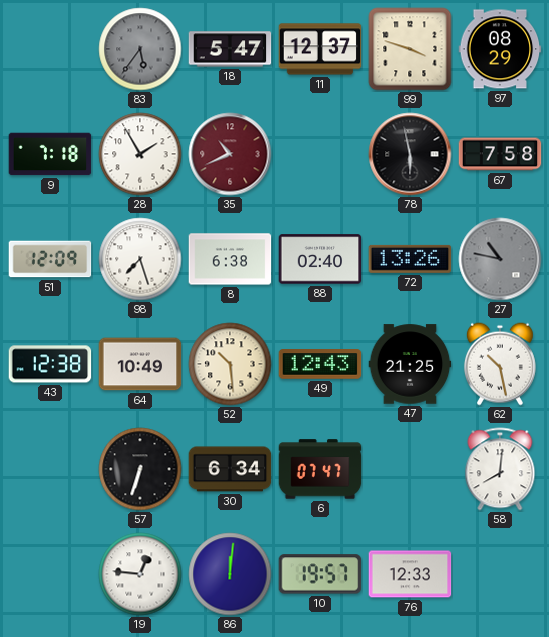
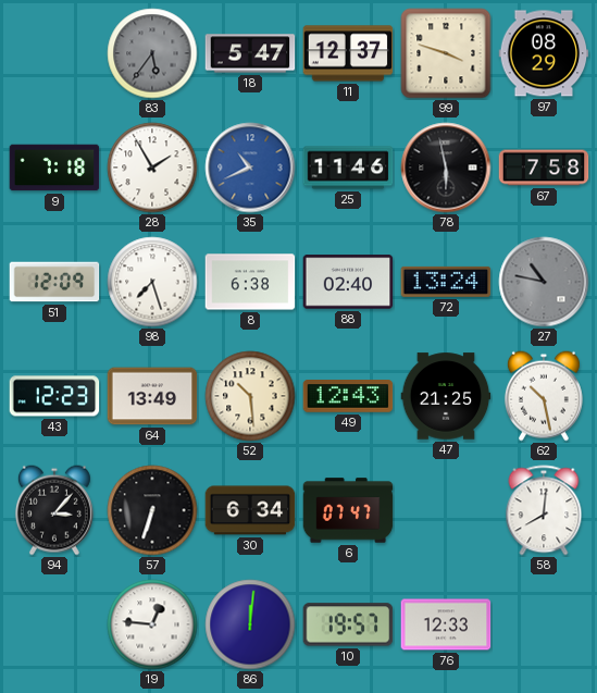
35 dial: burgundy -> blue
25: none -> 11:46
72: 13:26 -> 13:24
43: 12:38 -> 12:23
64: 10:49 -> 13:49
94: none -> 3:07
